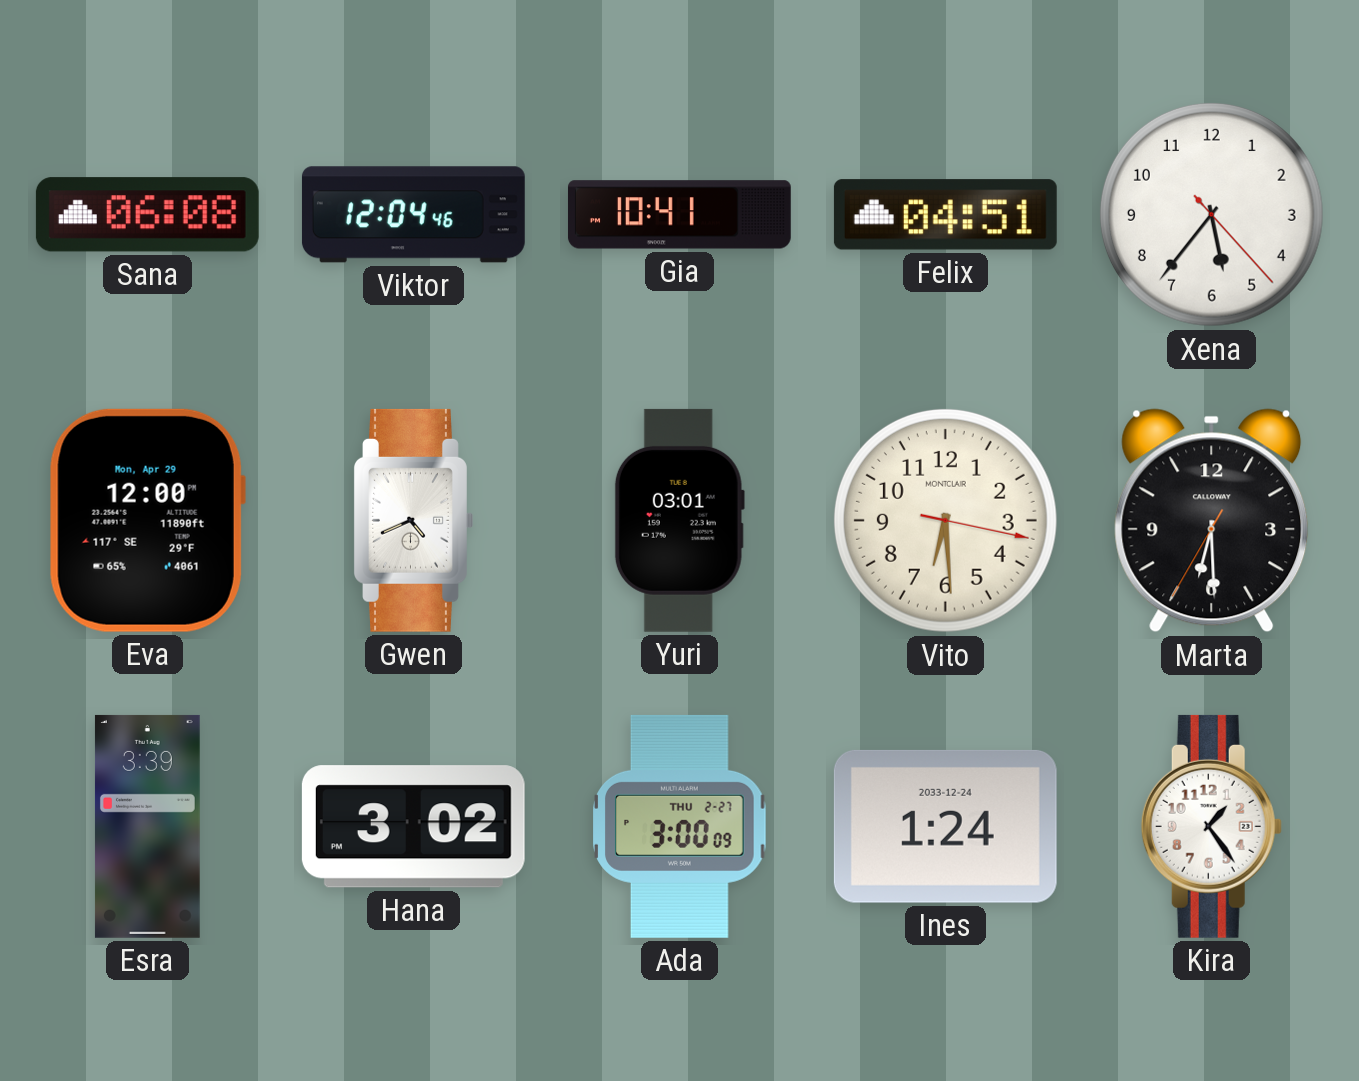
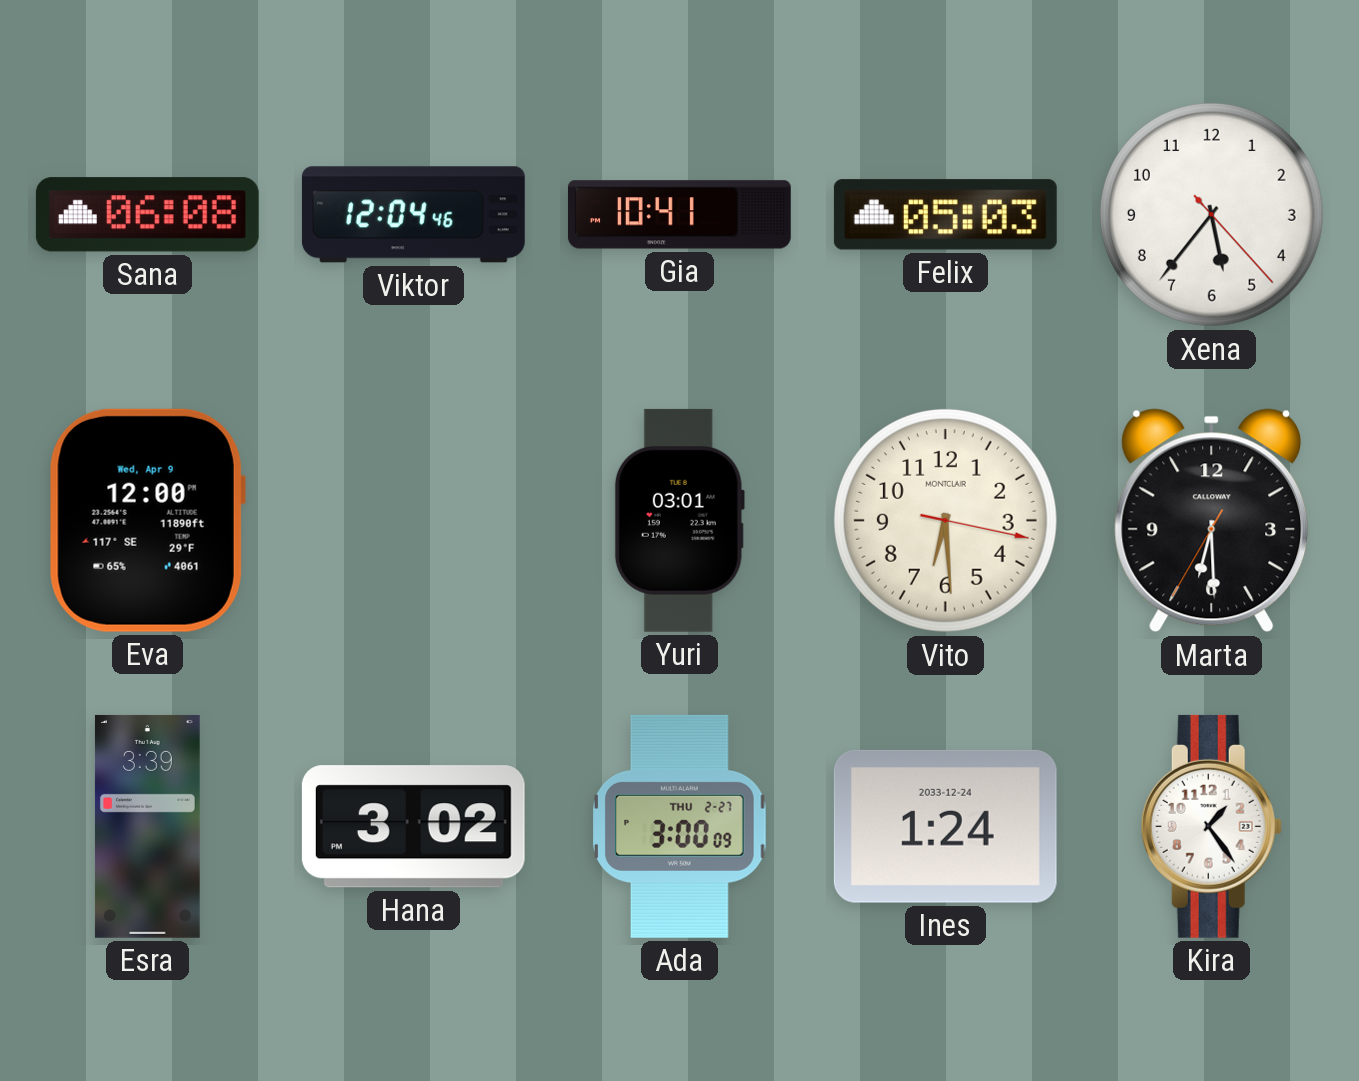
Felix: 04:51 -> 05:03
Eva date: Mon, Apr 29 -> Wed, Apr 9
Gwen: 4:41 -> none
